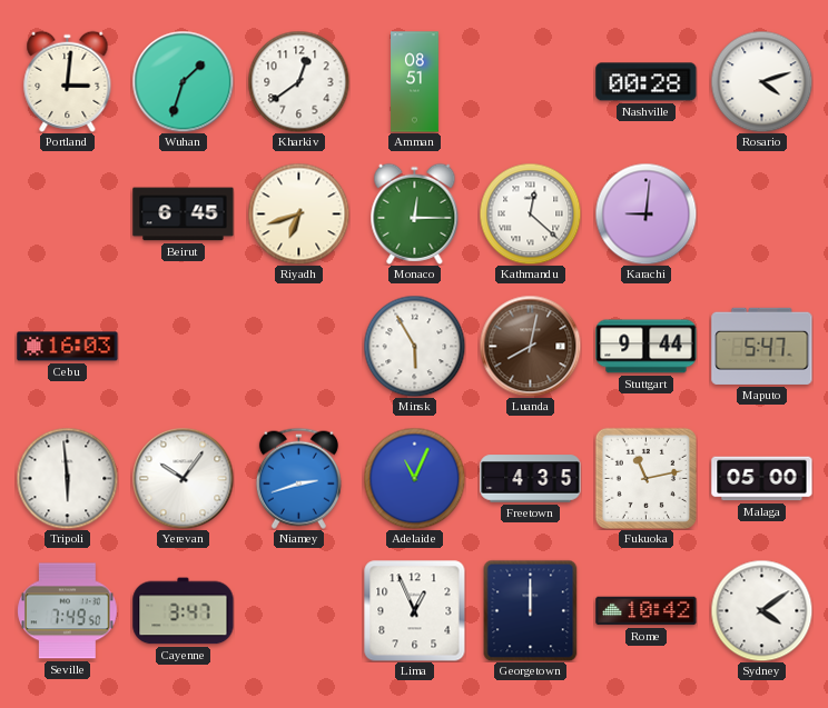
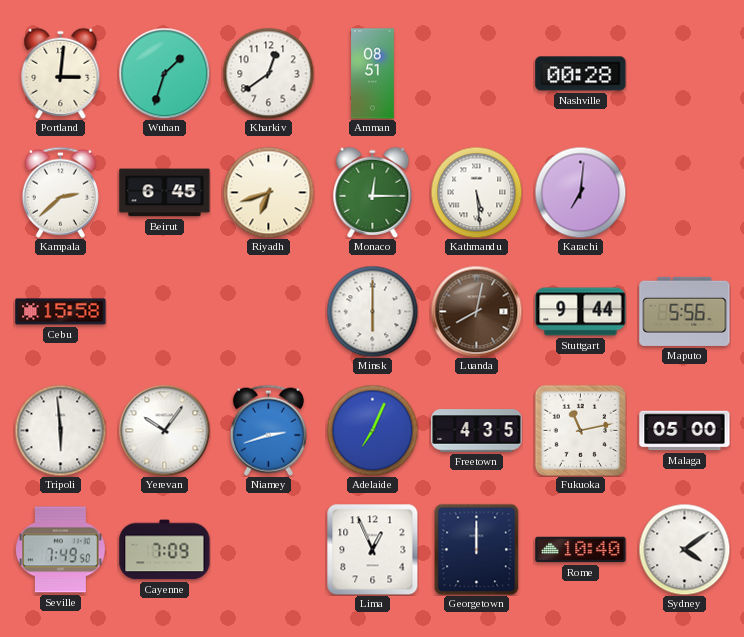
Rosario: 4:12 -> none
Kampala: none -> 2:38
Kathmandu: 12:22 -> 5:29
Karachi: 9:01 -> 7:01
Cebu: 16:03 -> 15:58
Minsk: 5:55 -> 6:00
Maputo: 5:47 -> 5:56
Adelaide: 11:04 -> 7:04
Cayenne: 3:47 -> 7:09
Rome: 10:42 -> 10:40
